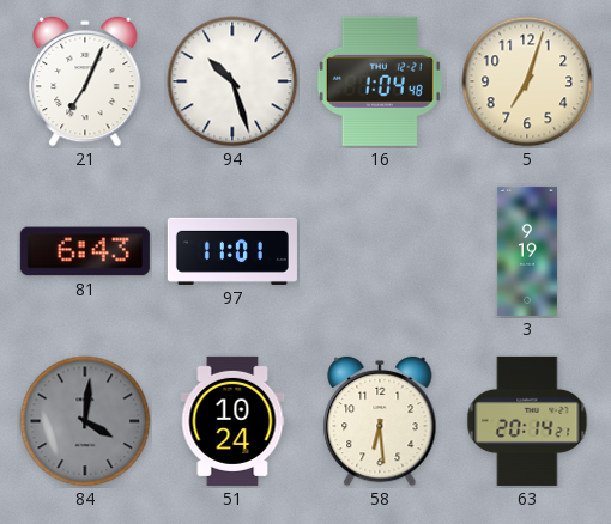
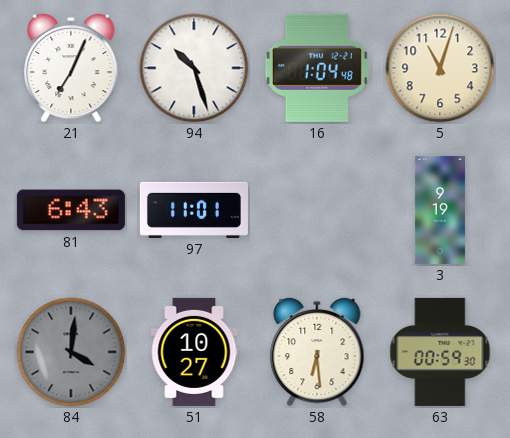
5: 7:03 -> 11:03
51: 10:24 -> 10:27
63: 20:14 -> 00:59
